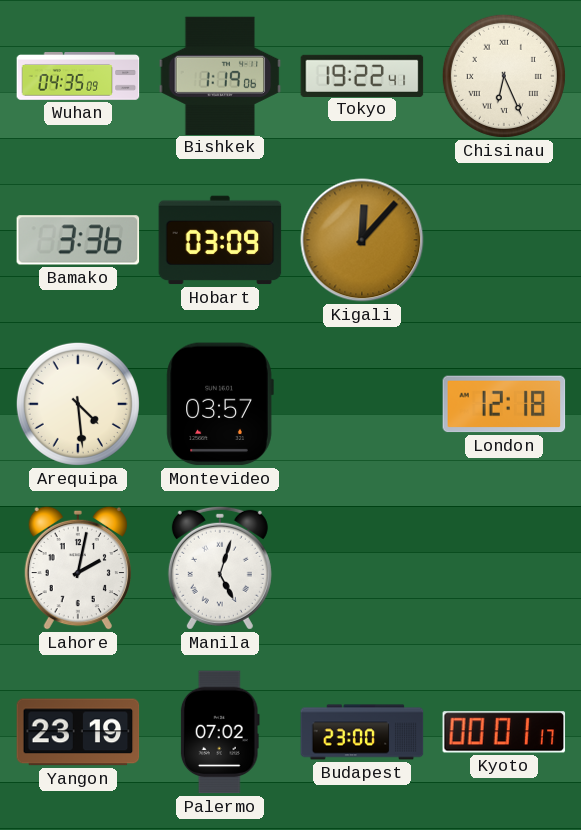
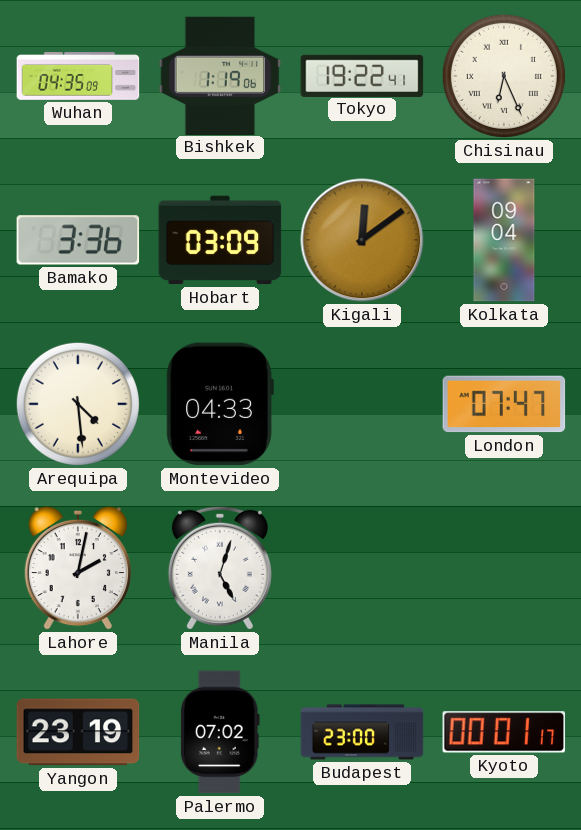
Kigali: 12:07 -> 12:09
Kolkata: none -> 09:04
Montevideo: 03:57 -> 04:33
London: 12:18 -> 07:47
